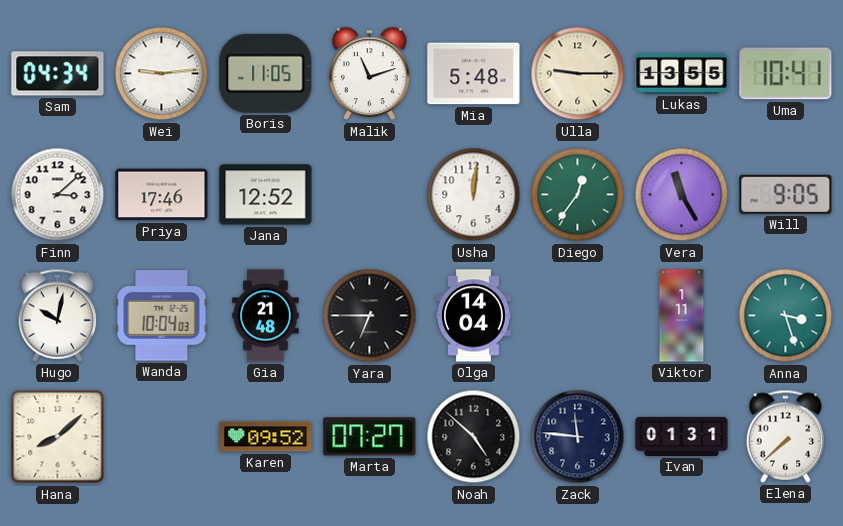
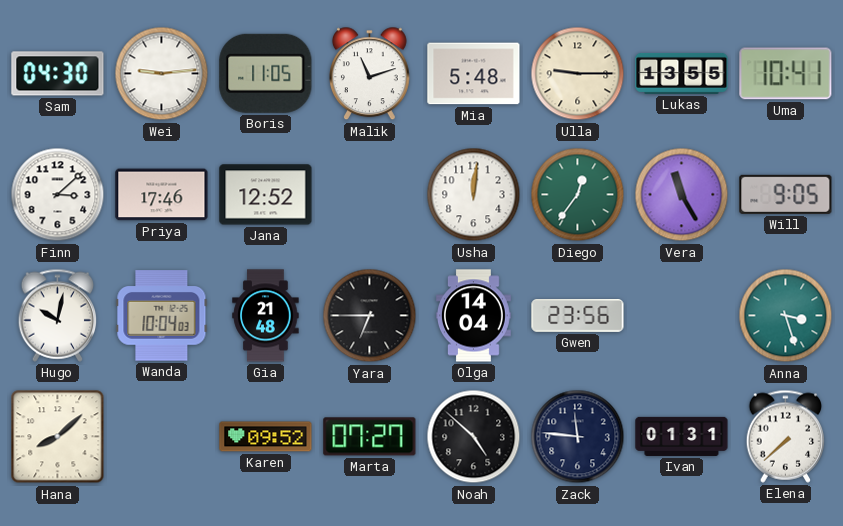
Sam: 04:34 -> 04:30
Gwen: none -> 23:56
Viktor: 1:11 -> none
